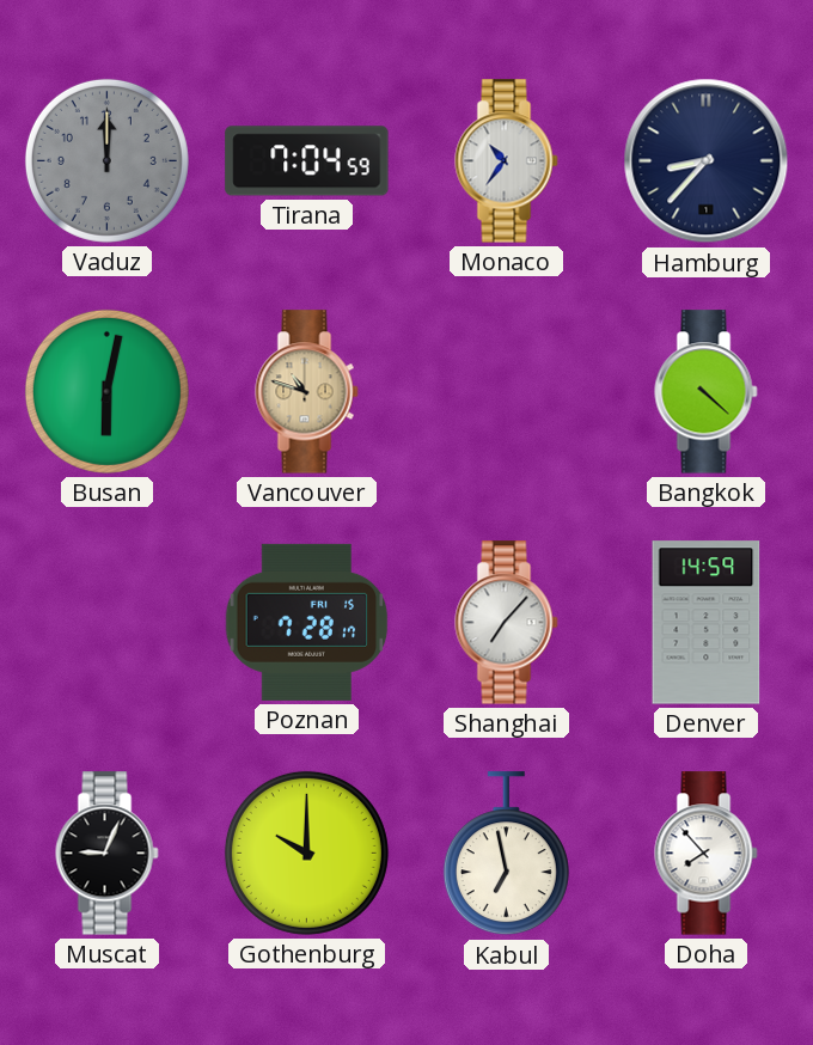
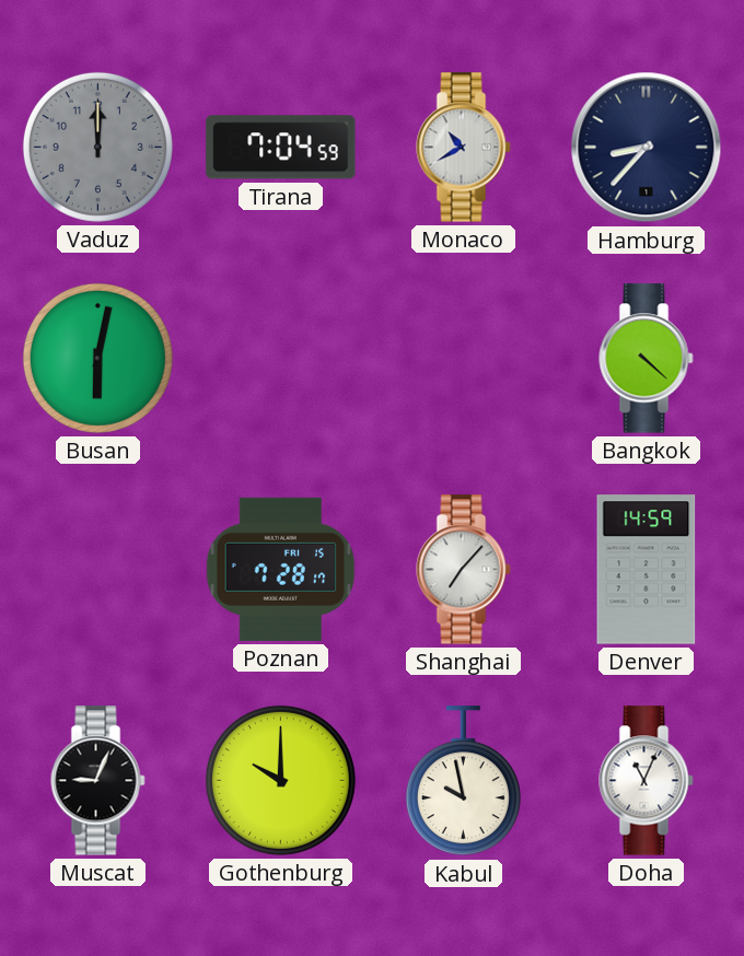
Monaco: 10:36 -> 10:40
Vancouver: 10:48 -> none
Kabul: 6:58 -> 9:58
Doha: 7:53 -> 11:04
